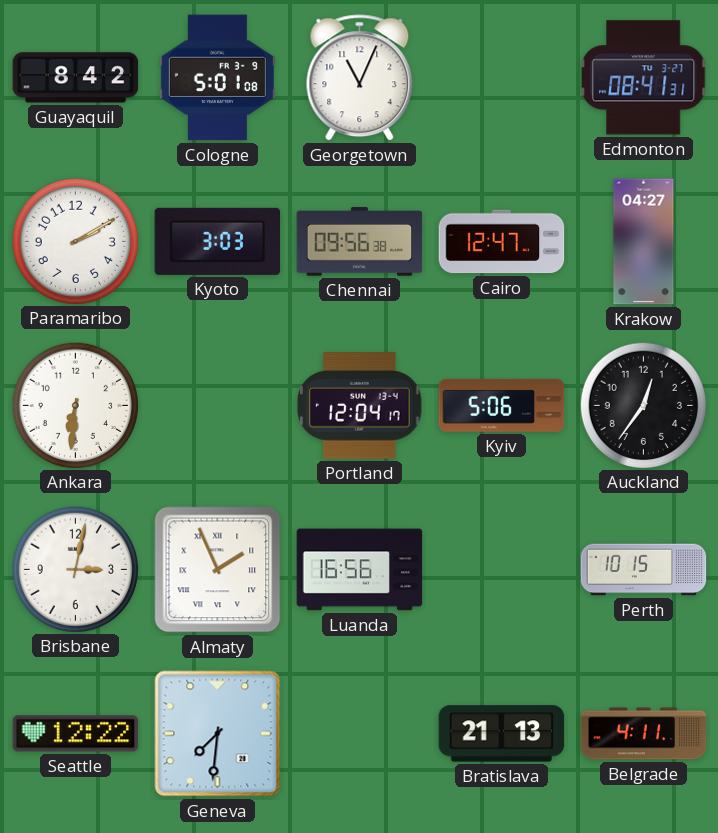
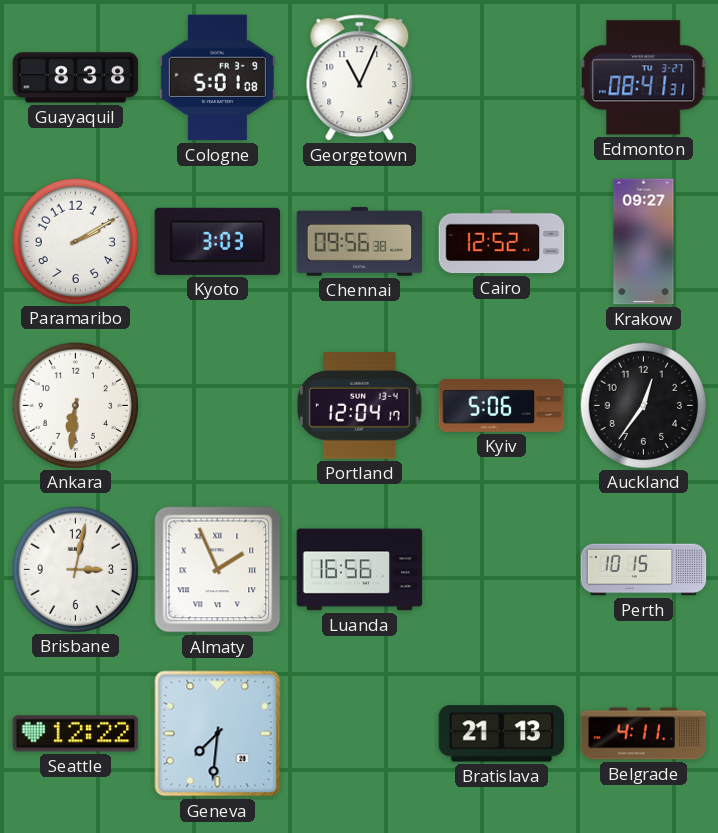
Guayaquil: 8:42 -> 8:38
Cairo: 12:47 -> 12:52
Krakow: 04:27 -> 09:27
